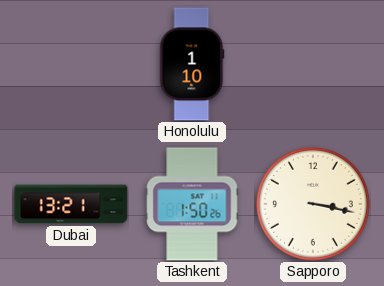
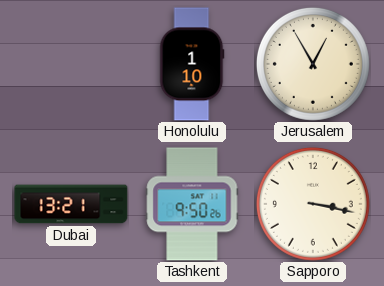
Jerusalem: none -> 12:55
Tashkent: 1:50 -> 9:50
